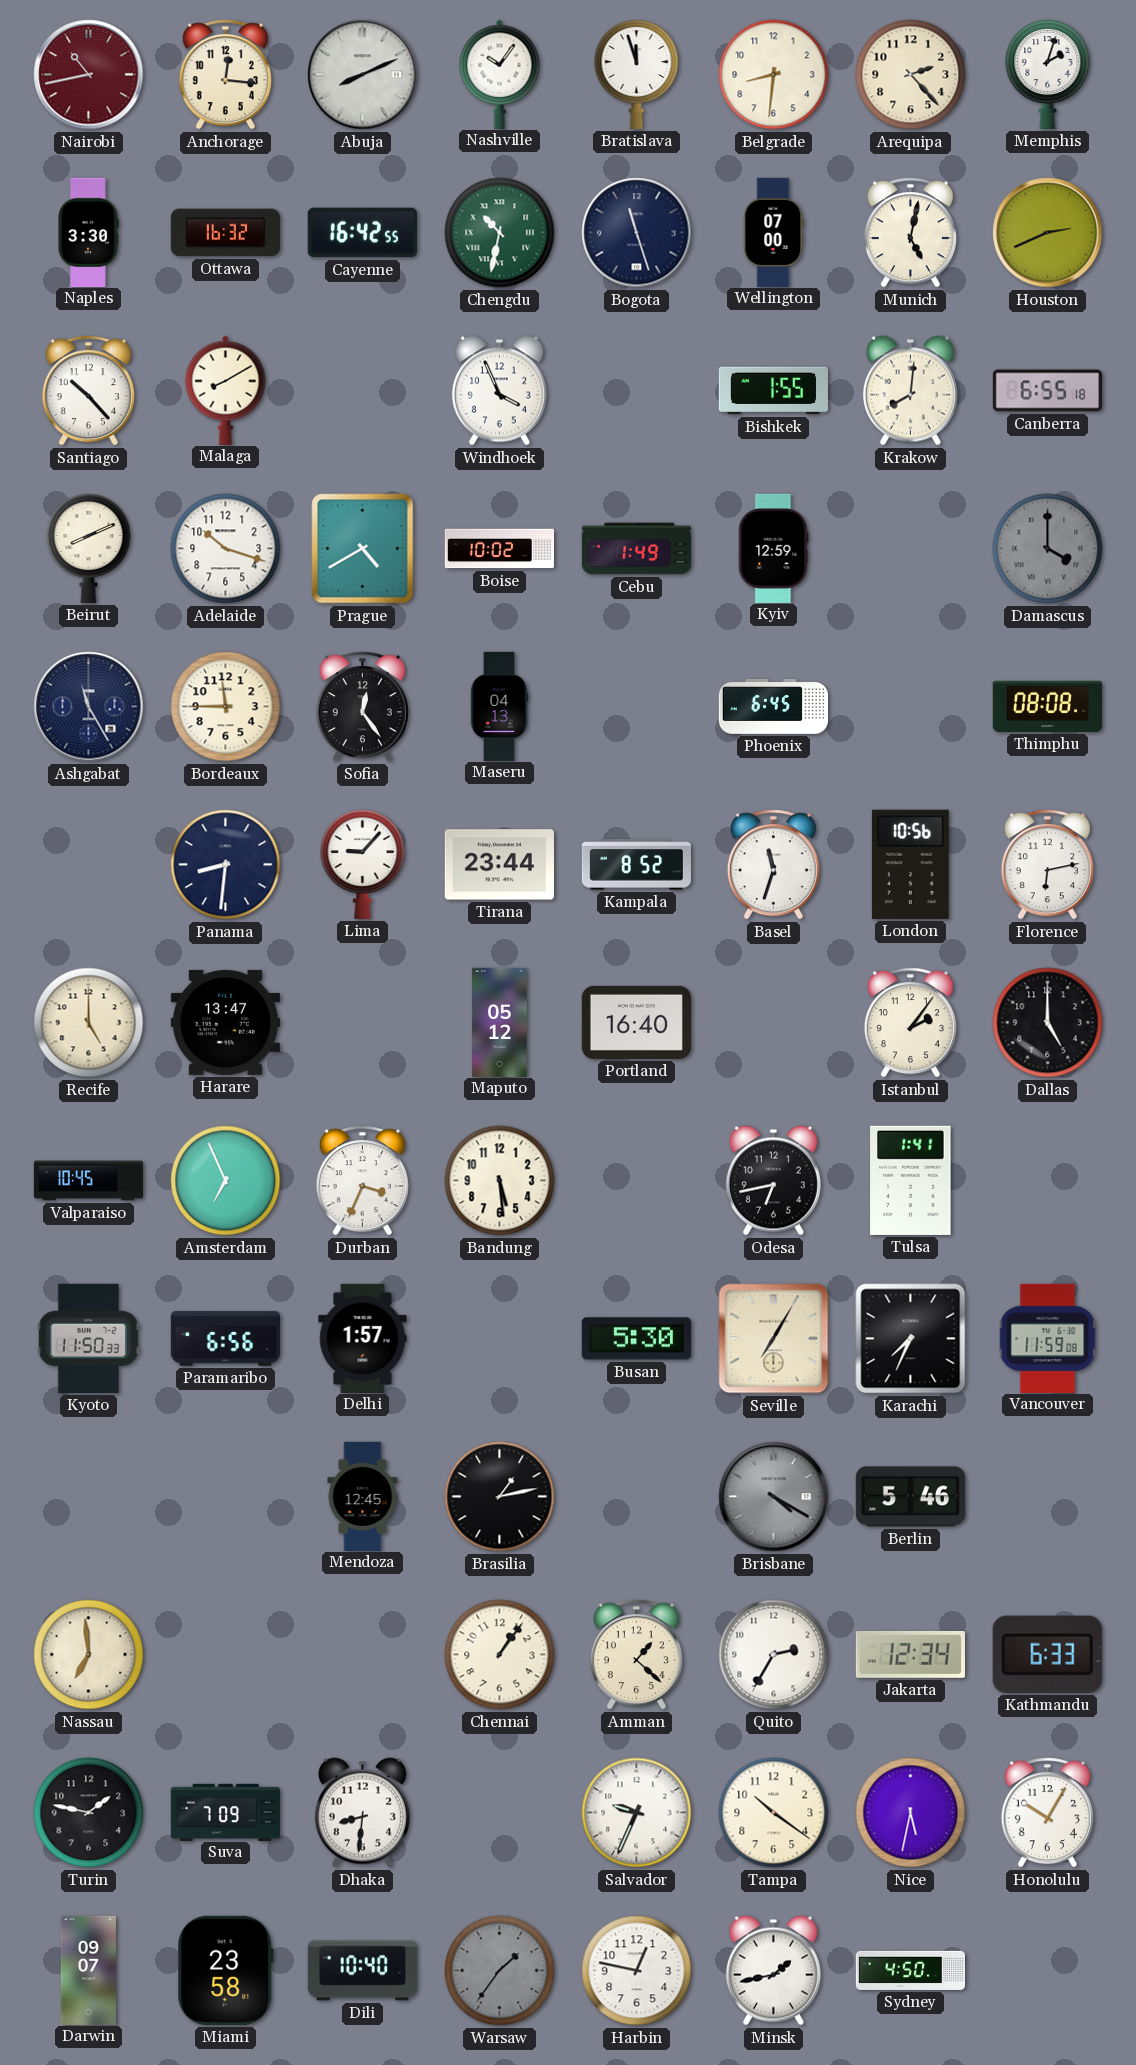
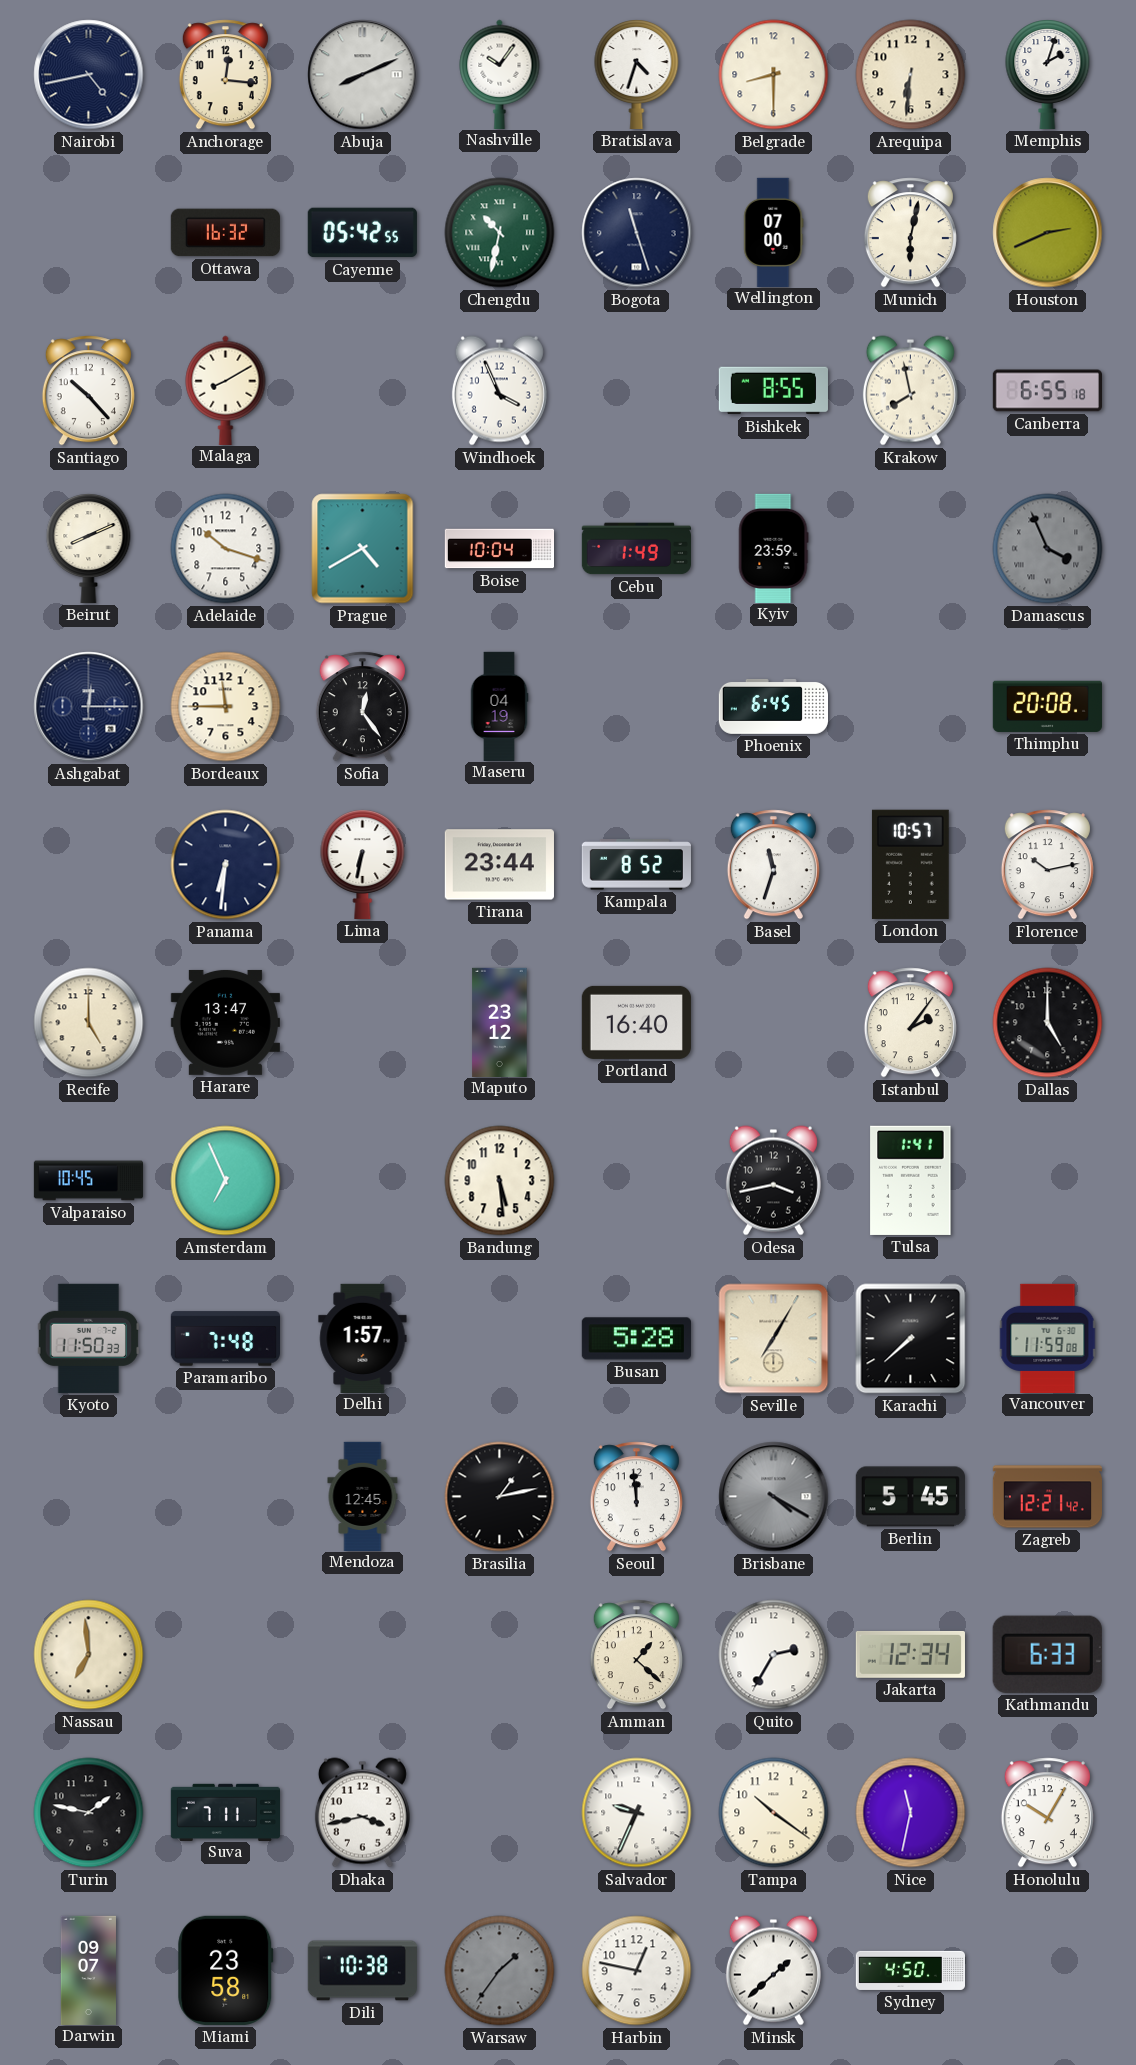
Nairobi: 10:43 -> 4:43
Nairobi dial: burgundy -> navy
Bratislava: 11:57 -> 4:33
Belgrade: 8:31 -> 8:30
Arequipa: 2:23 -> 6:31
Naples: 3:30 -> none
Cayenne: 16:42 -> 05:42
Munich: 5:02 -> 6:02
Bishkek: 1:55 -> 8:55
Krakow: 8:01 -> 7:58
Boise: 10:02 -> 10:04
Kyiv: 12:59 -> 23:59
Damascus: 4:00 -> 3:56
Ashgabat: 11:25 -> 12:15
Maseru: 04:13 -> 04:19
Thimphu: 08:08 -> 20:08
Panama: 8:31 -> 6:31
Lima: 9:07 -> 6:32
London: 10:56 -> 10:57
Florence: 6:13 -> 10:13
Maputo: 05:12 -> 23:12
Durban: 3:34 -> none
Odesa: 6:43 -> 3:43
Paramaribo: 6:56 -> 7:48
Busan: 5:30 -> 5:28
Karachi: 7:34 -> 7:38
Seoul: none -> 11:59
Berlin: 5:46 -> 5:45
Zagreb: none -> 12:21
Chennai: 1:06 -> none
Suva: 7:09 -> 7:11
Dhaka: 8:31 -> 3:43
Nice: 5:32 -> 11:32
Dili: 10:40 -> 10:38
Minsk: 1:43 -> 1:38
